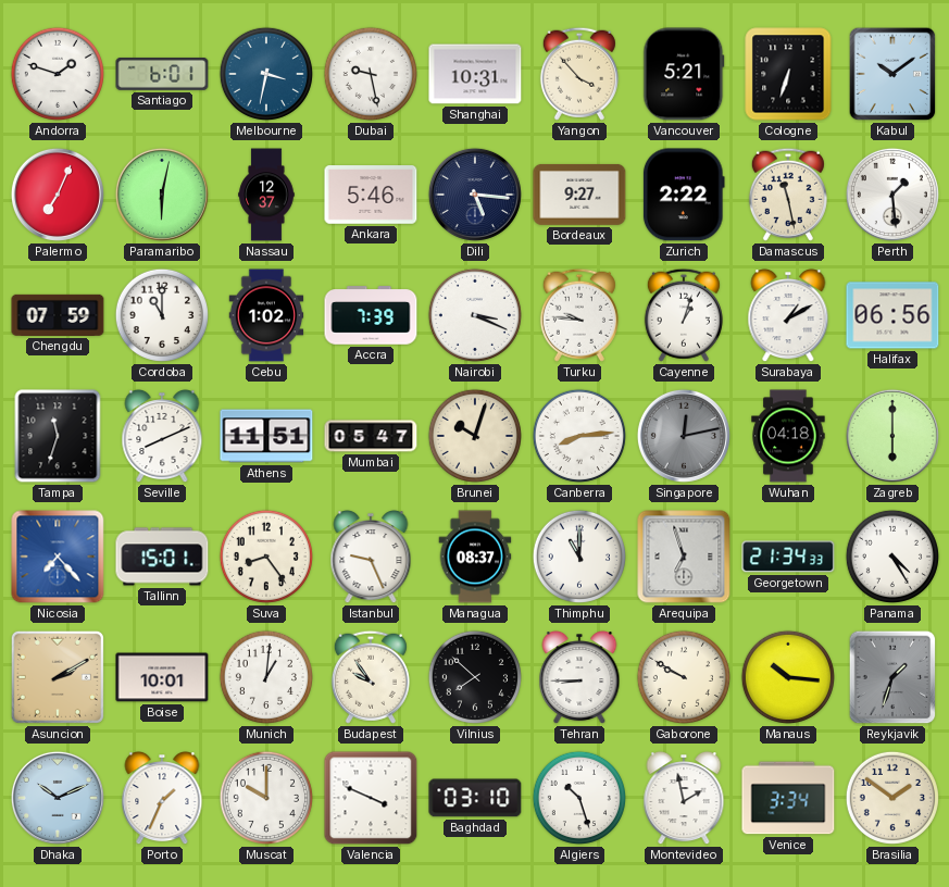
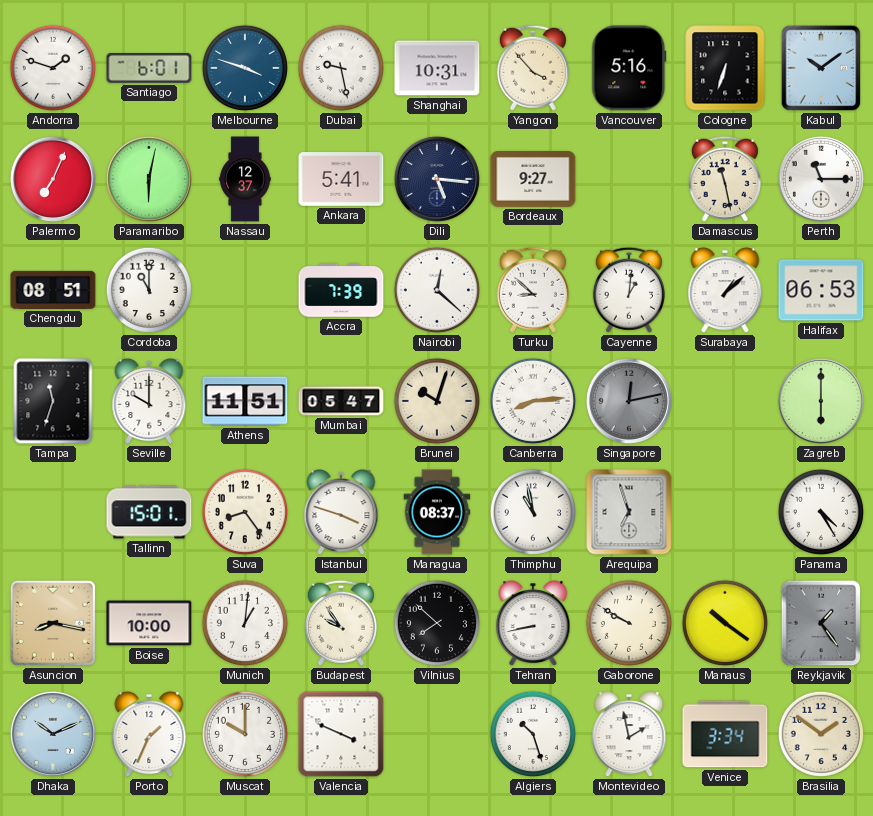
Melbourne: 3:32 -> 3:48
Vancouver: 5:21 -> 5:16
Ankara: 5:46 -> 5:41
Zurich: 2:22 -> none
Perth: 1:29 -> 11:15
Chengdu: 07:59 -> 08:51
Cebu: 1:02 -> none
Nairobi: 3:19 -> 12:22
Turku: 9:46 -> 8:52
Cayenne: 1:03 -> 1:01
Surabaya: 1:10 -> 1:08
Halifax: 06:56 -> 06:53
Seville: 8:11 -> 10:00
Wuhan: 04:18 -> none
Nicosia: 7:23 -> none
Istanbul: 9:26 -> 3:48
Thimphu: 11:00 -> 10:58
Georgetown: 21:34 -> none
Asuncion: 2:10 -> 8:17
Boise: 10:01 -> 10:00
Tehran: 8:45 -> 8:43
Manaus: 10:16 -> 10:21
Reykjavik: 1:33 -> 1:24
Baghdad: 03:10 -> none
